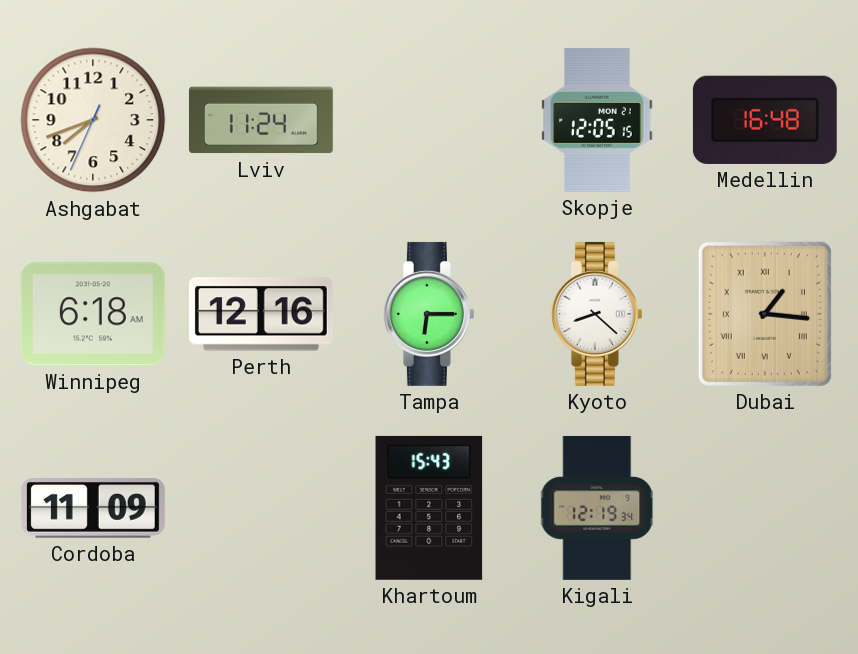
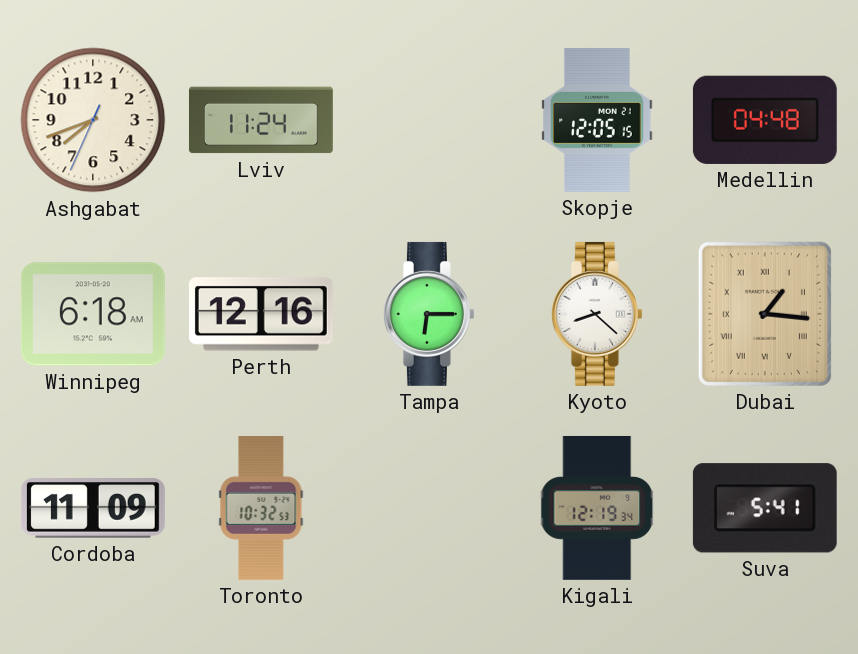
Medellin: 16:48 -> 04:48
Toronto: none -> 10:32
Khartoum: 15:43 -> none
Suva: none -> 5:41
